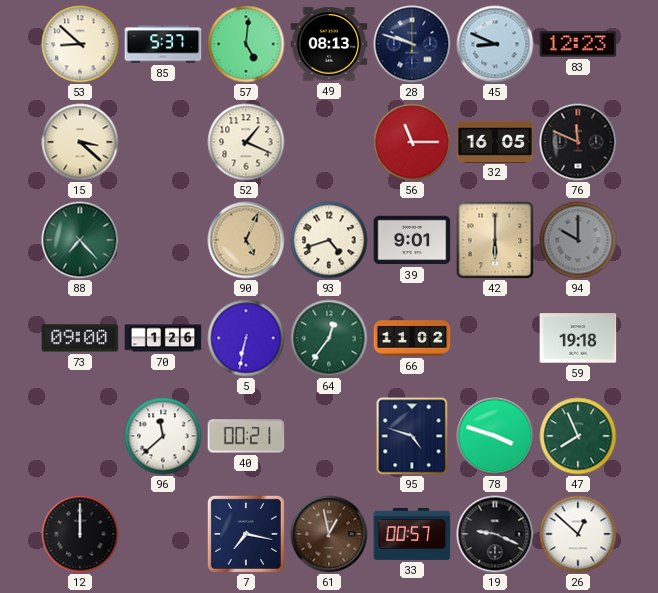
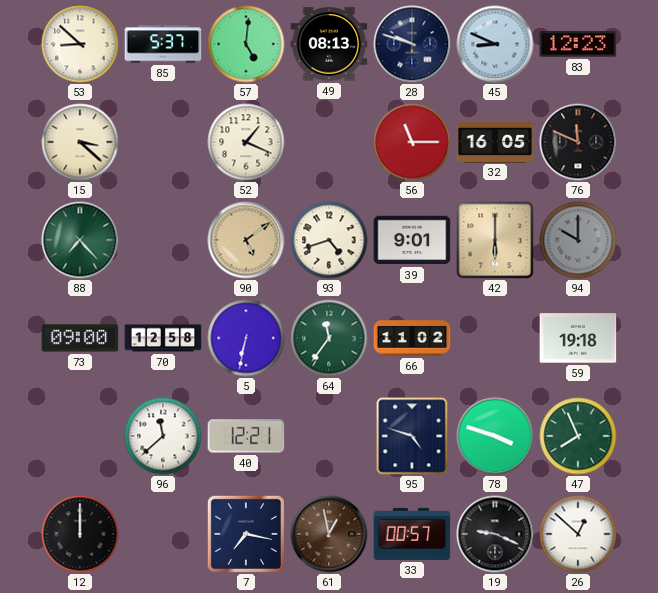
90: 5:04 -> 5:09
70: 1:26 -> 12:58
64: 12:36 -> 11:36
40: 00:21 -> 12:21
